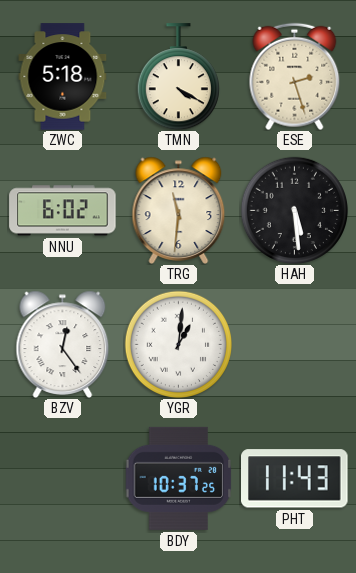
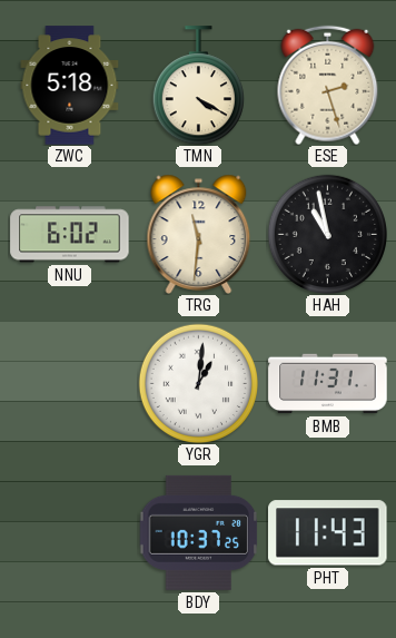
HAH: 5:29 -> 10:58
BZV: 12:24 -> none
BMB: none -> 11:31
